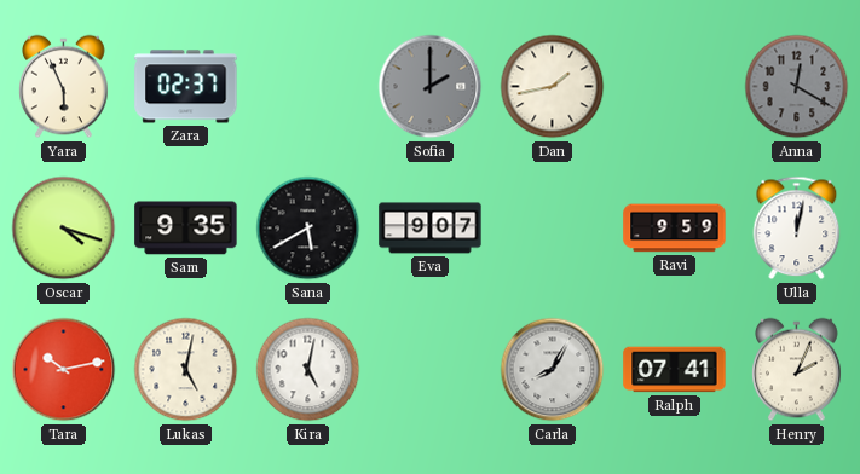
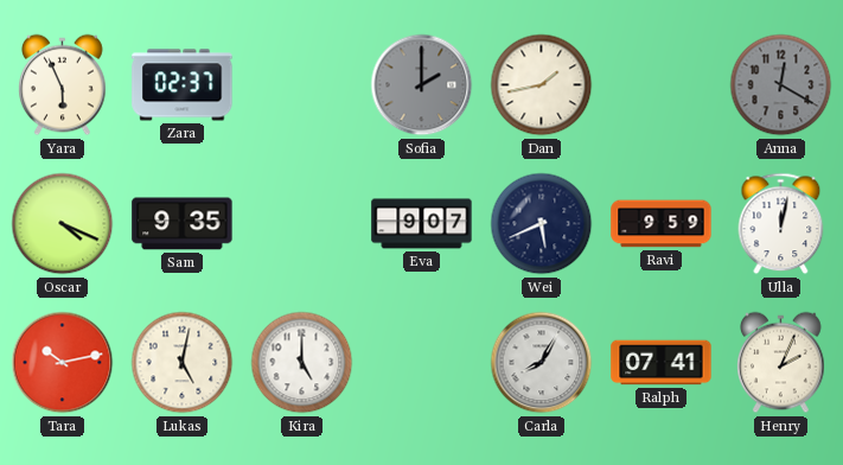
Oscar: 4:18 -> 4:19
Sana: 5:40 -> none
Wei: none -> 5:41
Kira: 5:02 -> 5:00
